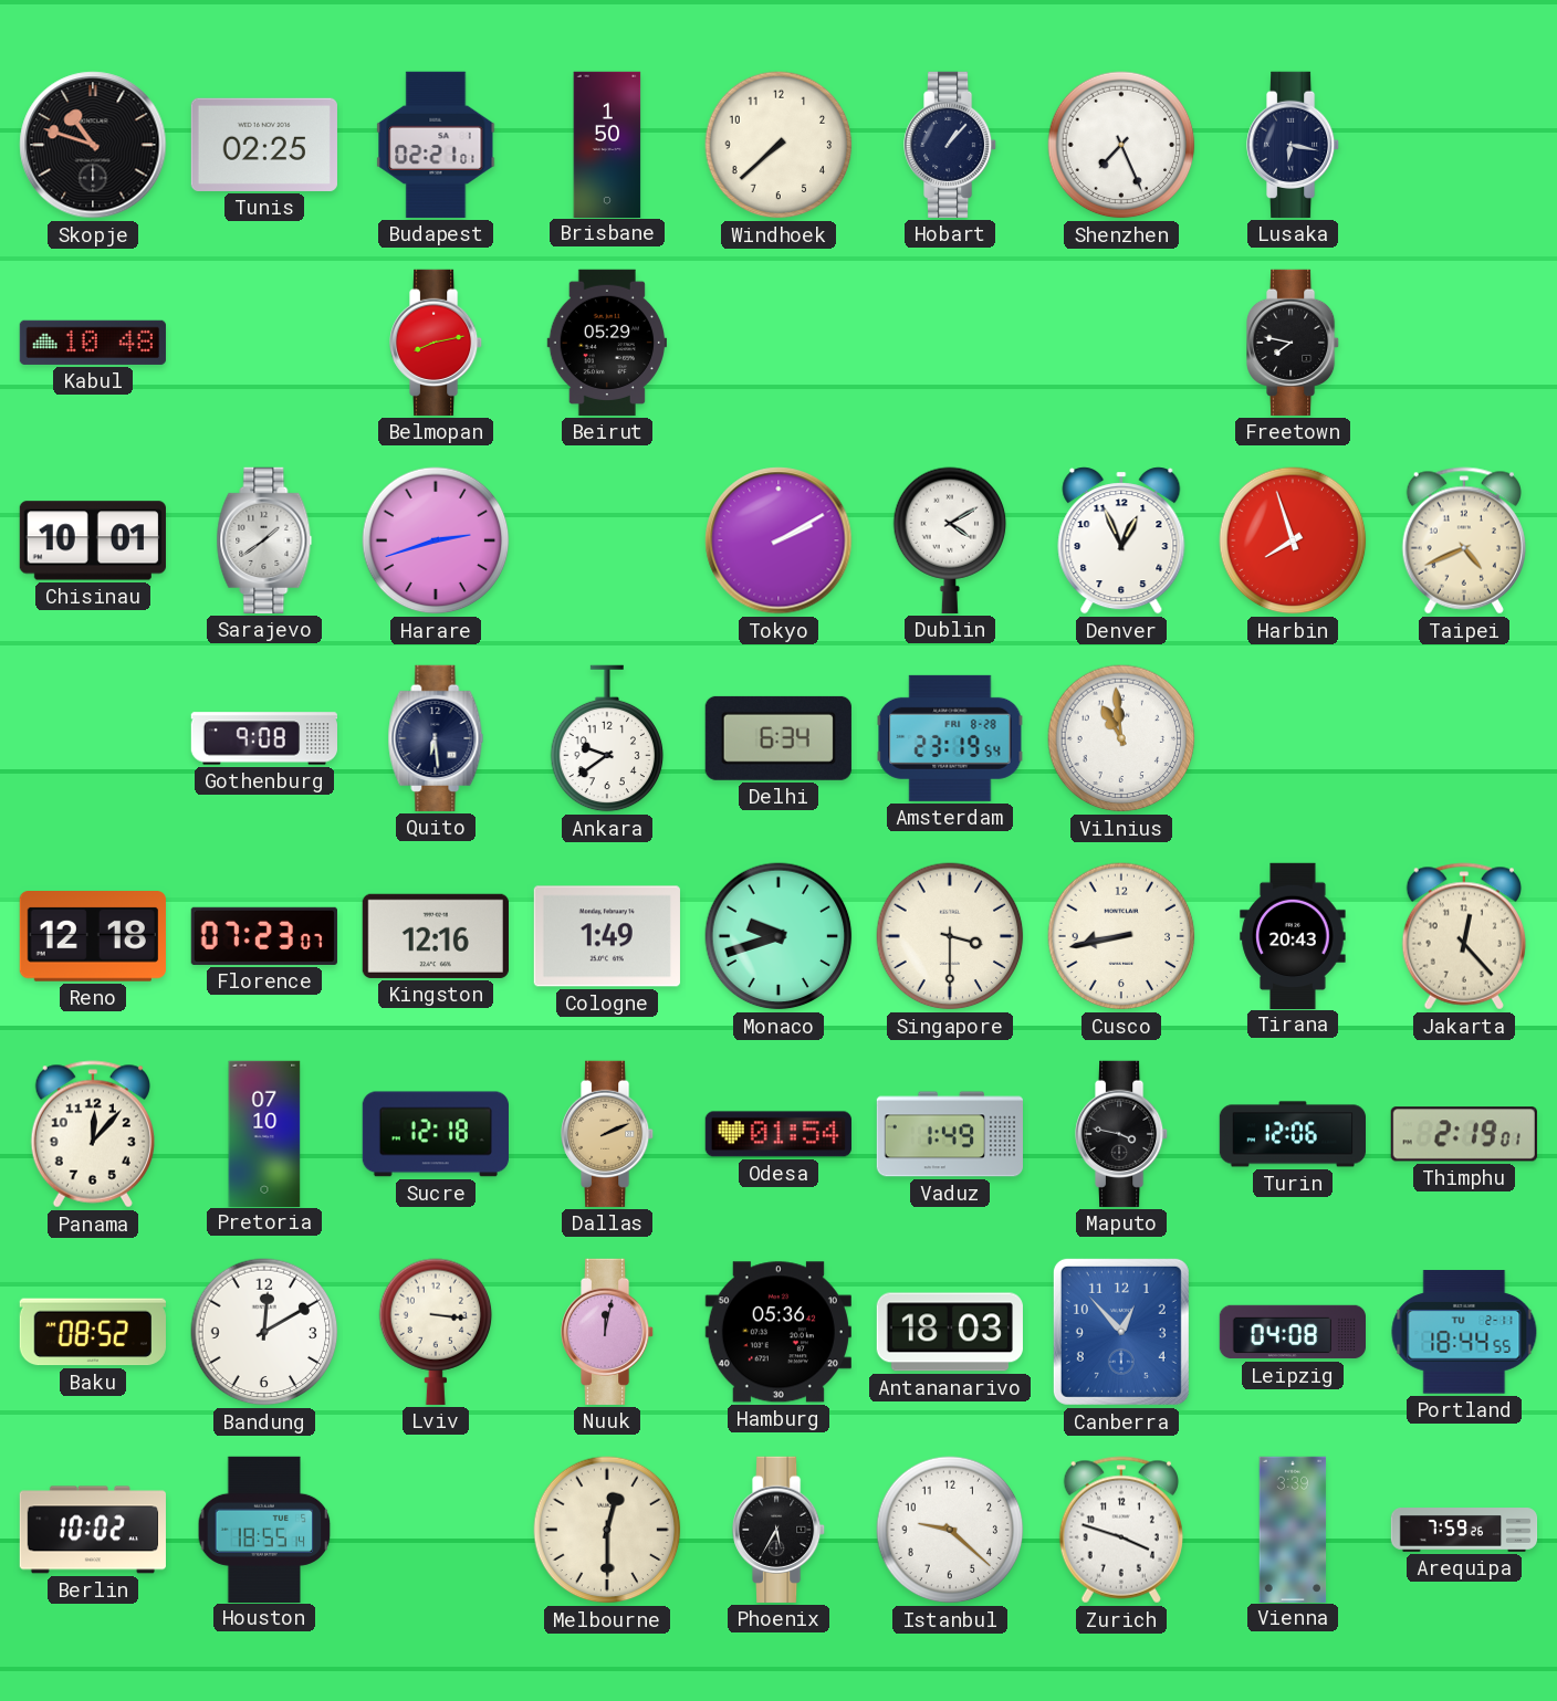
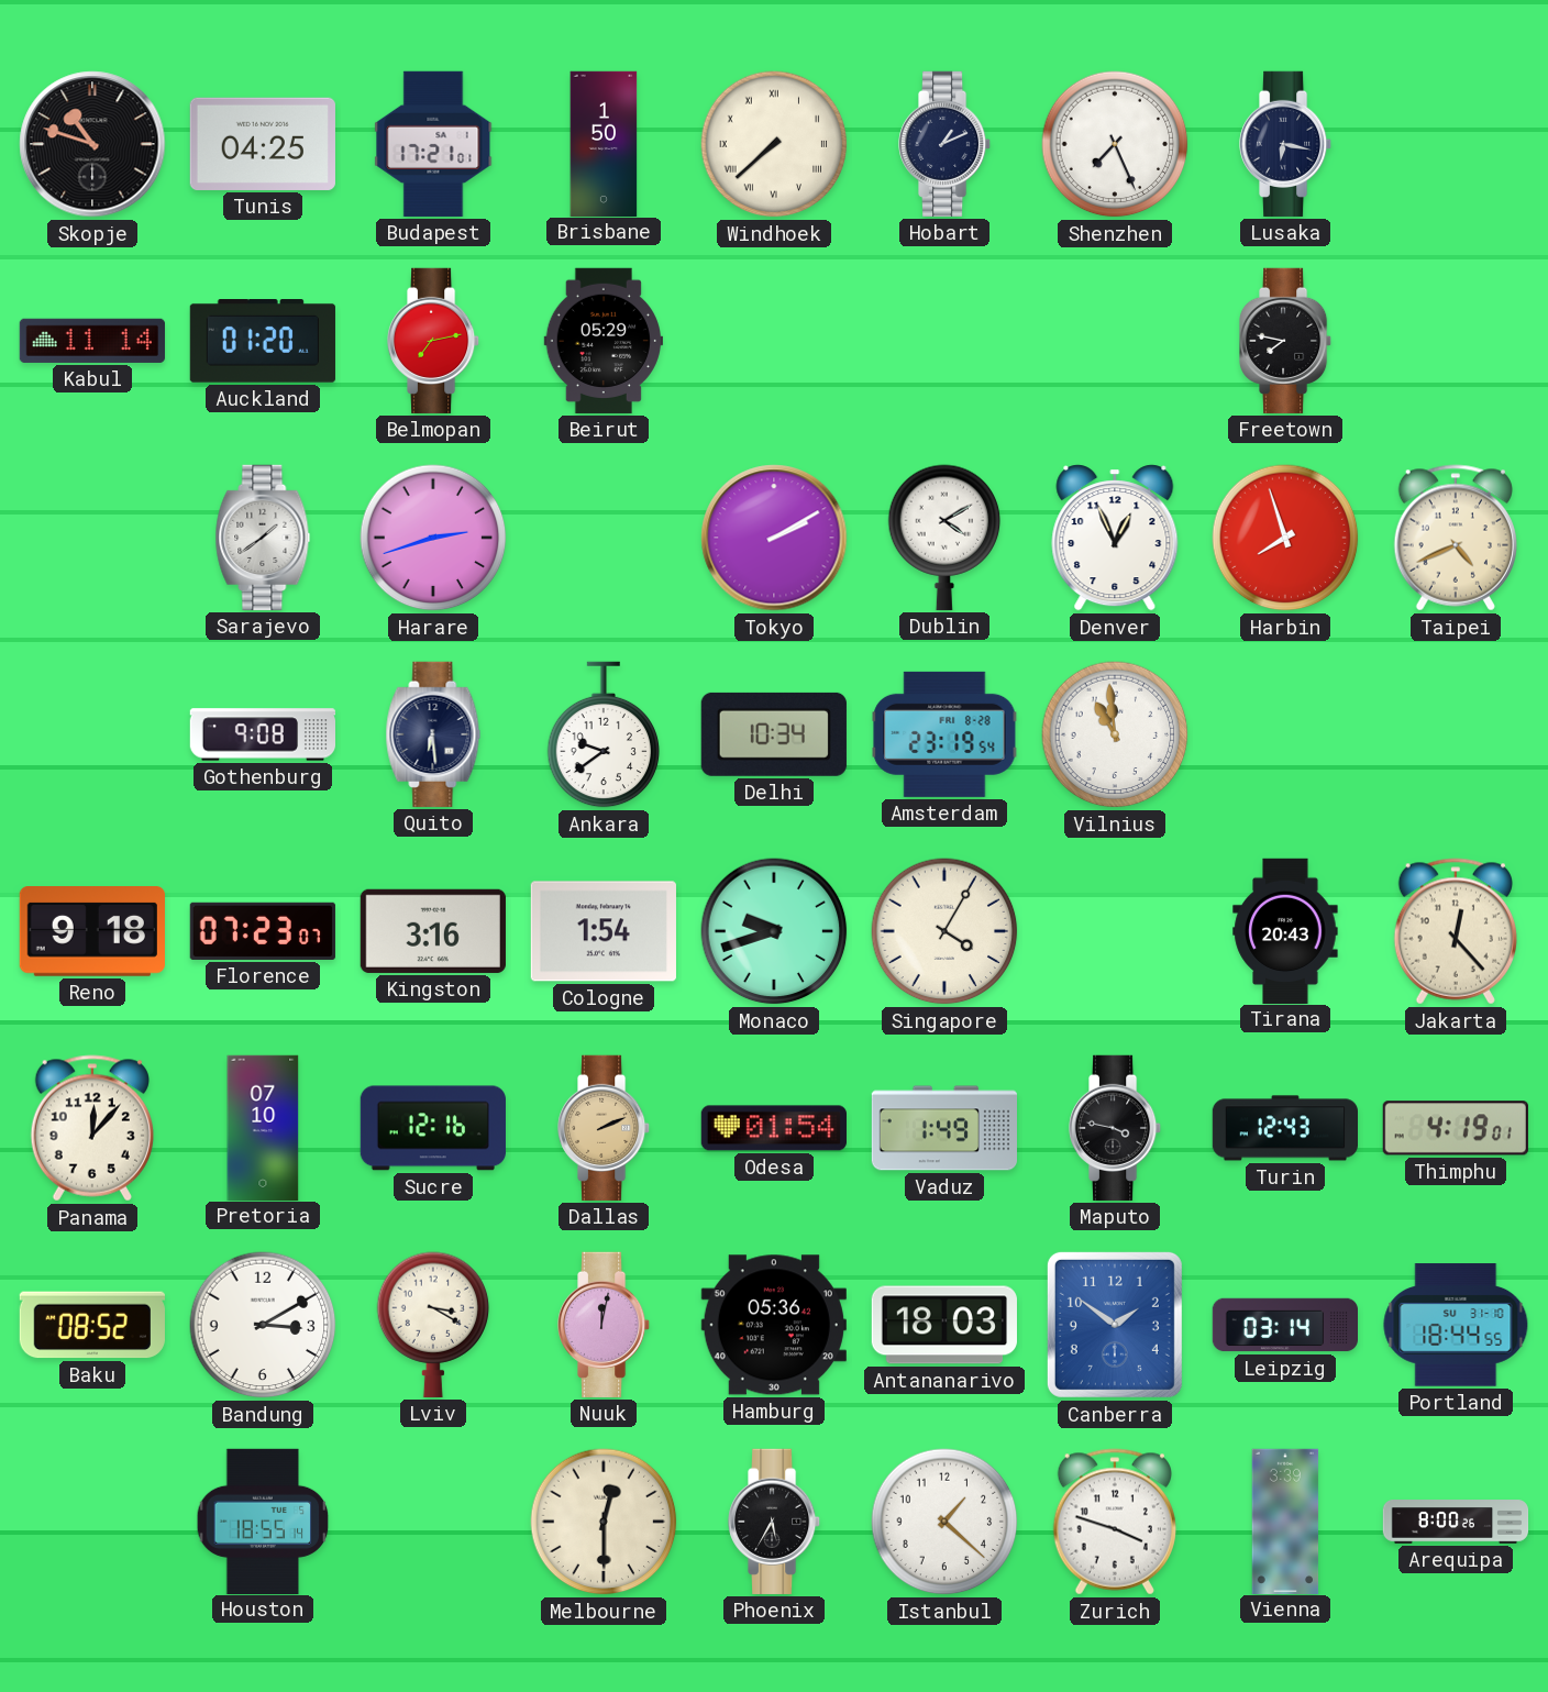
Tunis: 02:25 -> 04:25
Budapest: 02:21 -> 17:21
Windhoek numerals: Arabic -> Roman
Hobart: 1:07 -> 1:11
Kabul: 10:48 -> 11:14
Auckland: none -> 01:20
Belmopan: 8:13 -> 7:13
Chisinau: 10:01 -> none
Delhi: 6:34 -> 10:34
Reno: 12:18 -> 9:18
Kingston: 12:16 -> 3:16
Cologne: 1:49 -> 1:54
Singapore: 3:30 -> 4:05
Cusco: 8:43 -> none
Sucre: 12:18 -> 12:16
Turin: 12:06 -> 12:43
Thimphu: 2:19 -> 4:19
Bandung: 12:10 -> 3:10
Lviv: 3:16 -> 3:20
Canberra: 12:53 -> 1:51
Leipzig: 04:08 -> 03:14
Portland date: TU 2-11 -> SU 31-10
Berlin: 10:02 -> none
Istanbul: 9:22 -> 1:22
Arequipa: 7:59 -> 8:00
